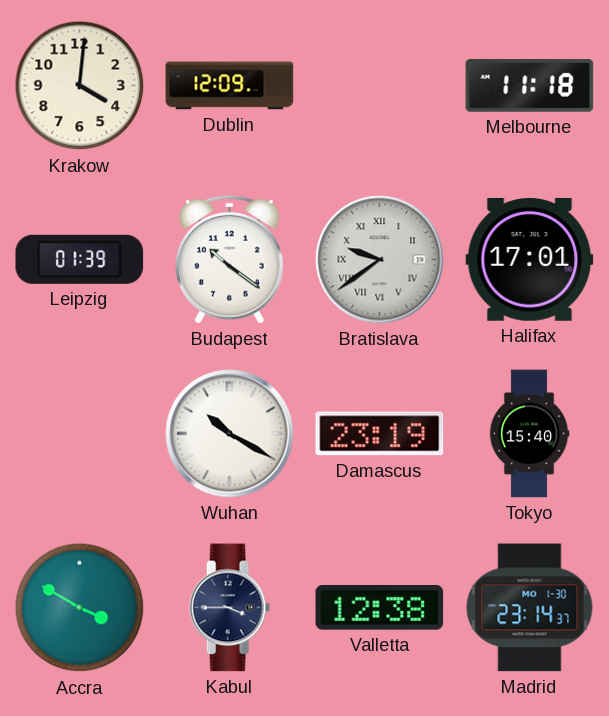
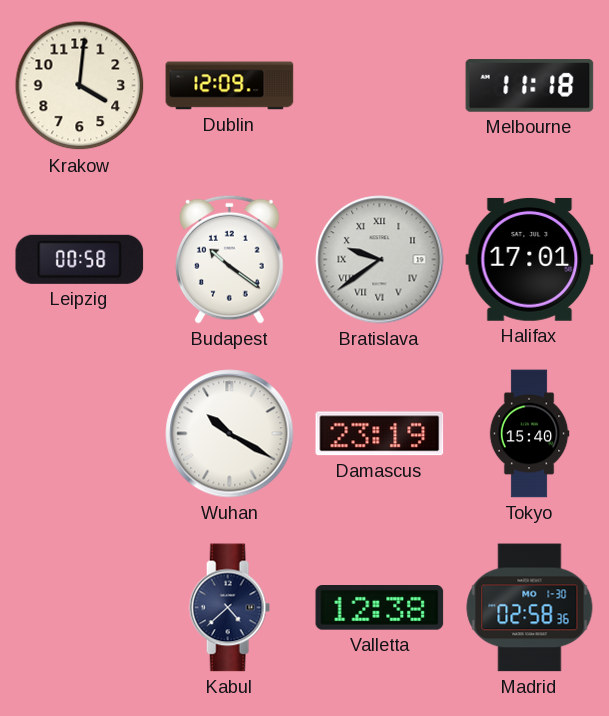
Leipzig: 01:39 -> 00:58
Accra: 3:50 -> none
Kabul: 3:45 -> 4:38
Madrid: 23:14 -> 02:58
